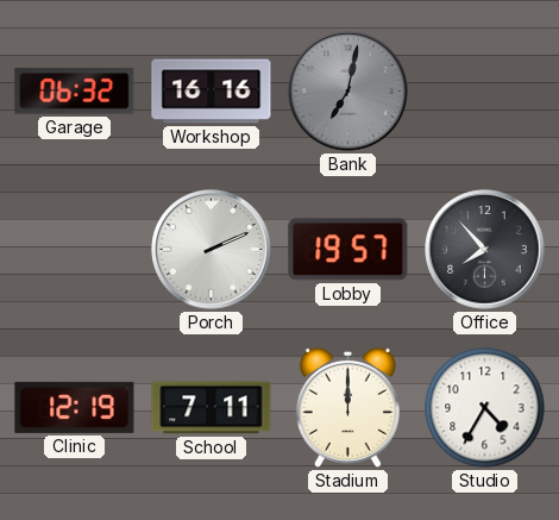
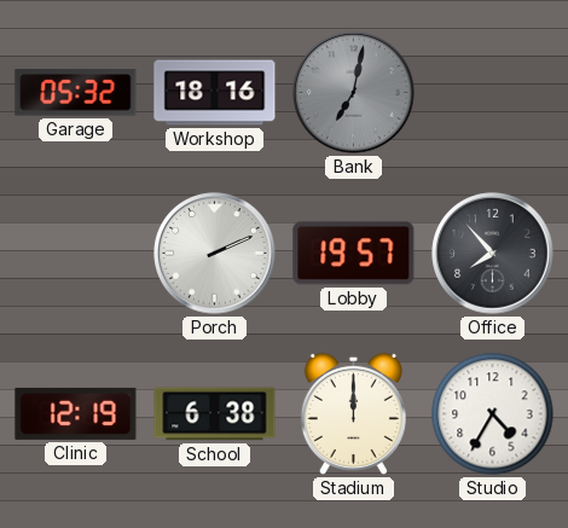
Garage: 06:32 -> 05:32
Workshop: 16:16 -> 18:16
School: 7:11 -> 6:38
